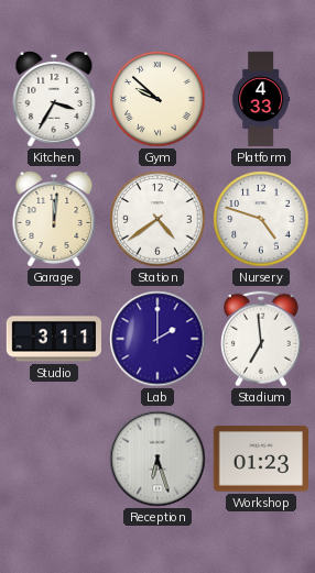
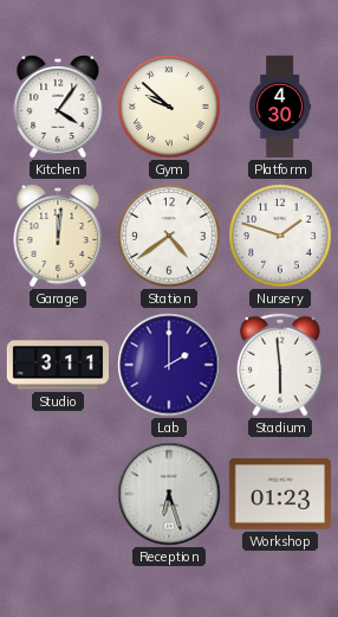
Kitchen: 3:35 -> 4:06
Platform: 4:33 -> 4:30
Nursery: 4:48 -> 1:48
Stadium: 6:59 -> 5:59
